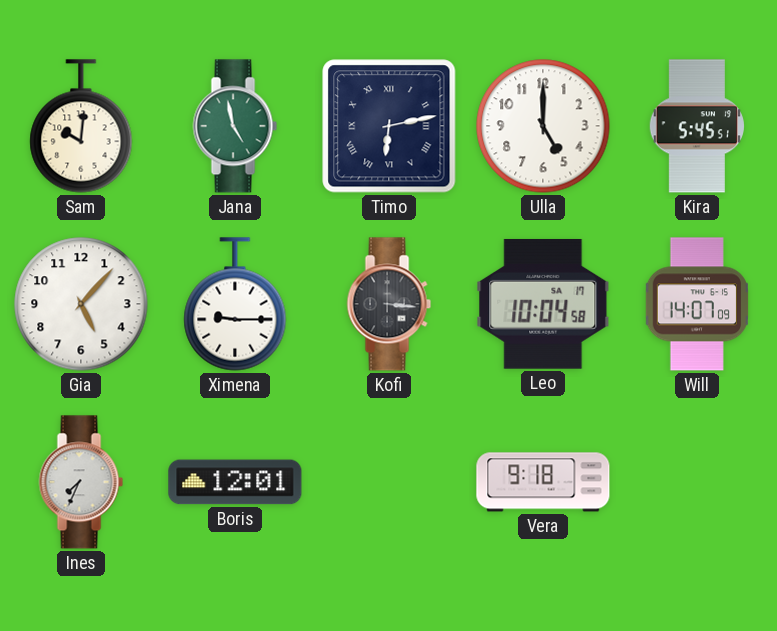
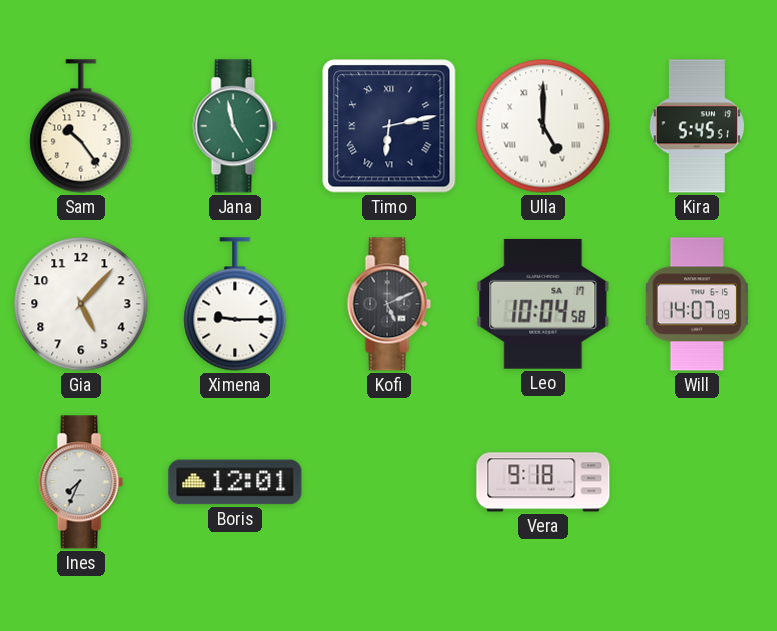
Sam: 10:01 -> 10:24
Ulla numerals: Arabic -> Roman
Kofi: 3:16 -> 5:11
